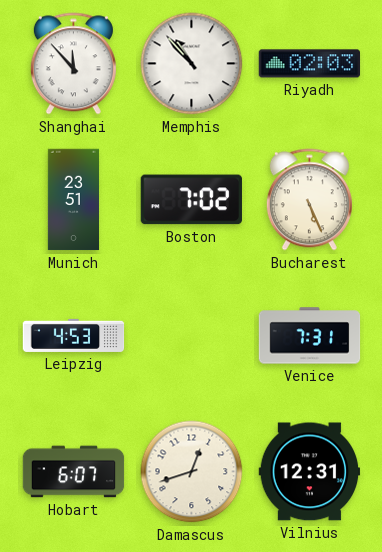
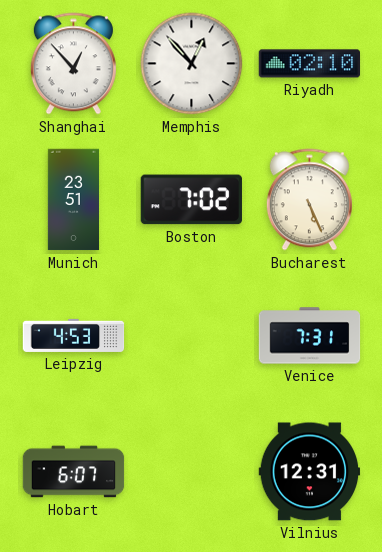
Shanghai: 11:53 -> 12:53
Memphis: 10:53 -> 12:53
Riyadh: 02:03 -> 02:10
Damascus: 12:42 -> none
